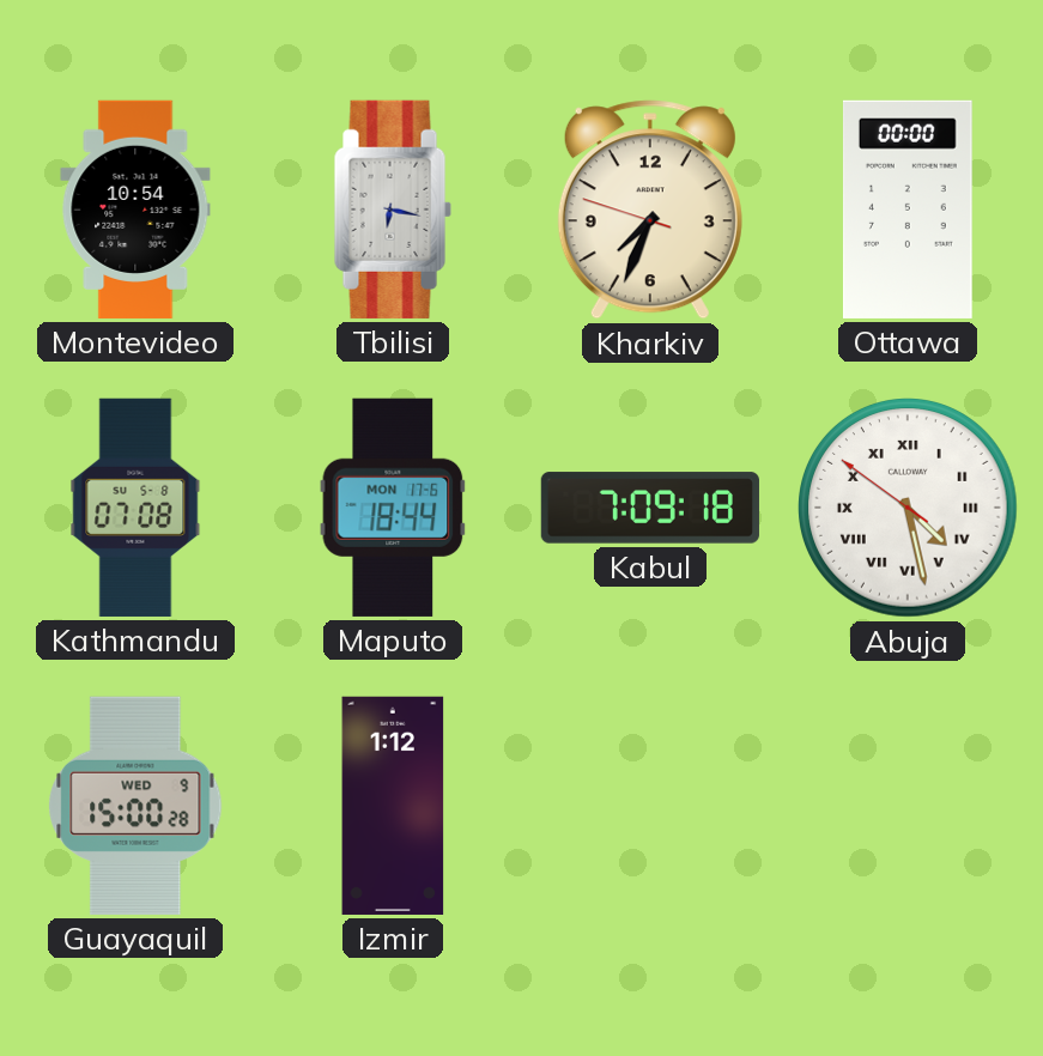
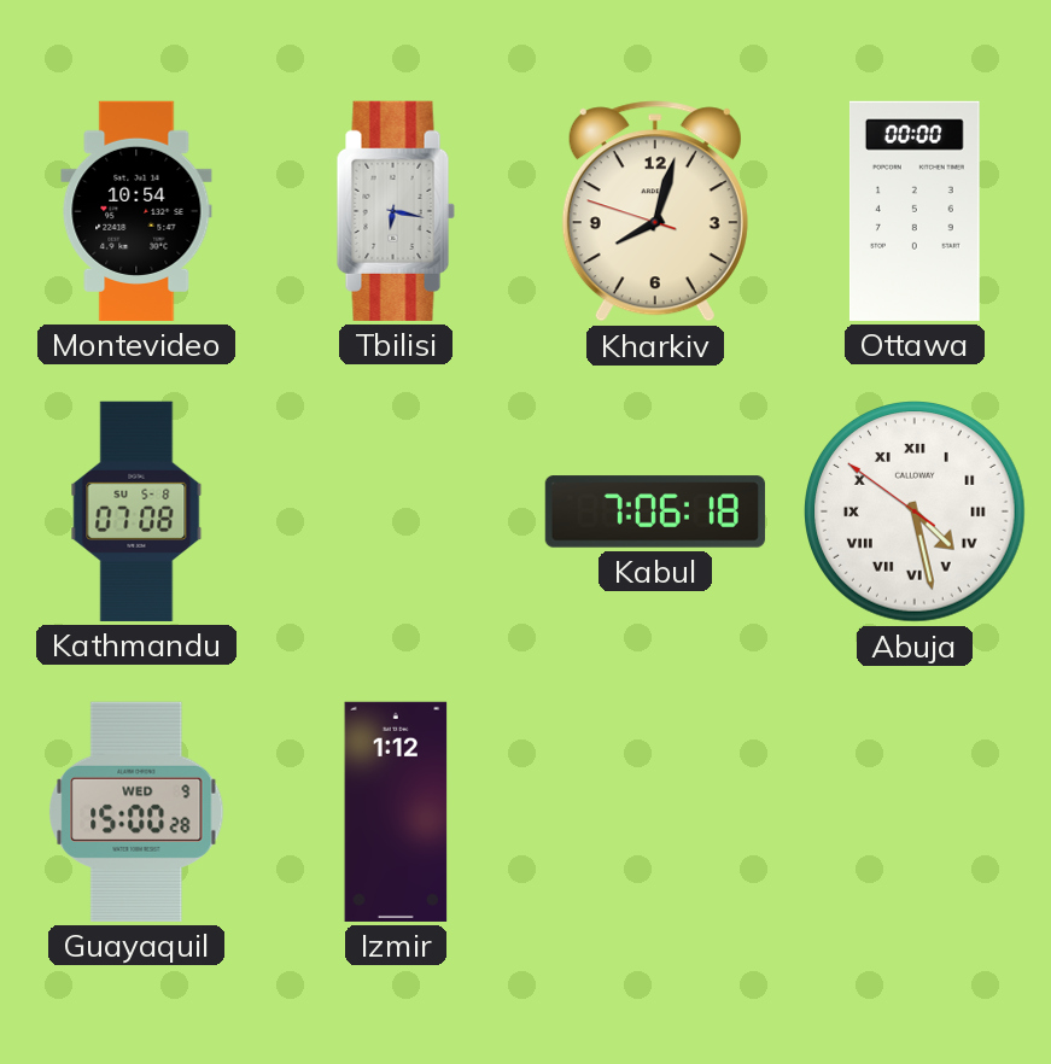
Kharkiv: 7:33 -> 8:02
Maputo: 18:44 -> none
Kabul: 7:09 -> 7:06
